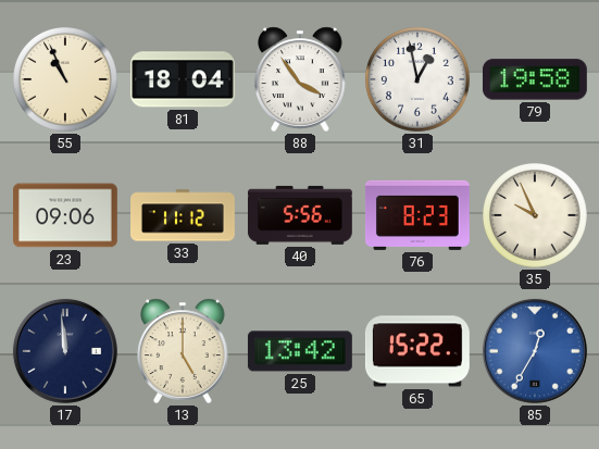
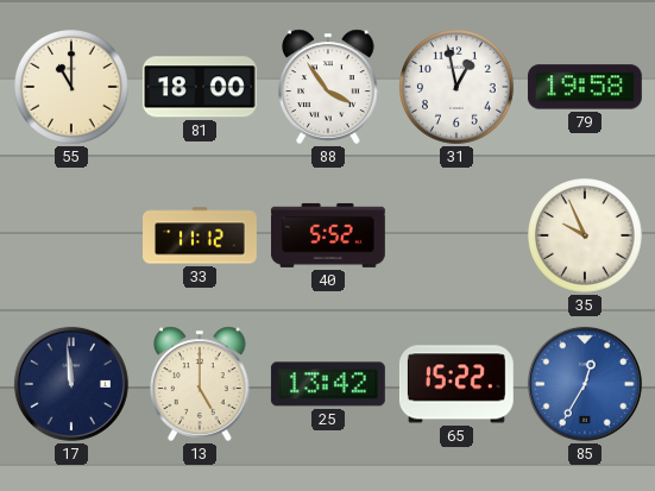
55: 10:56 -> 11:00
81: 18:04 -> 18:00
23: 09:06 -> none
40: 5:56 -> 5:52
76: 8:23 -> none
